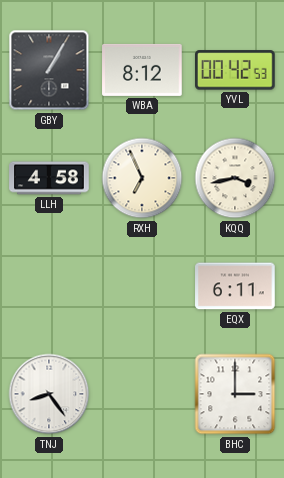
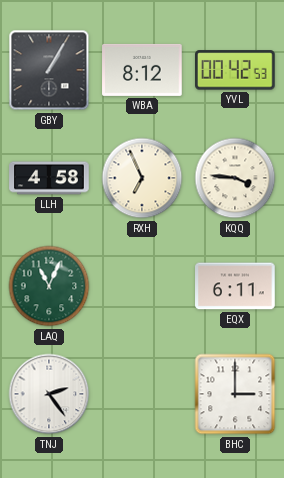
KQQ: 3:43 -> 3:46
LAQ: none -> 11:04
TNJ: 8:24 -> 2:24
